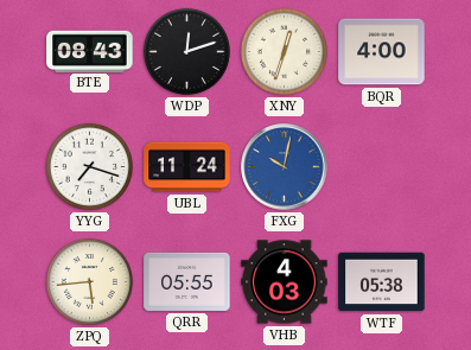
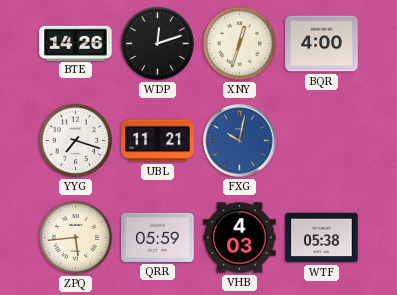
BTE: 08:43 -> 14:26
UBL: 11:24 -> 11:21
QRR: 05:55 -> 05:59
